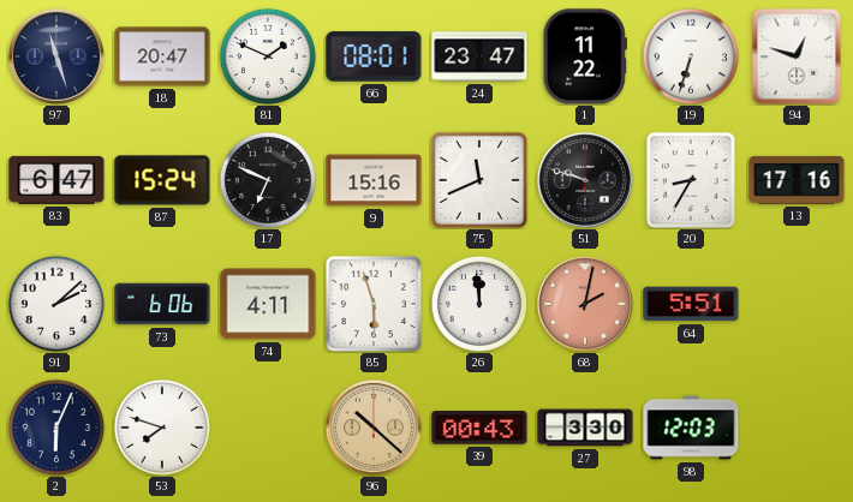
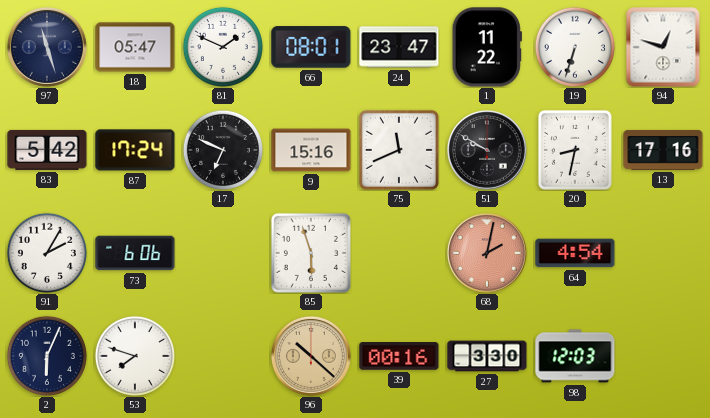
18: 20:47 -> 05:47
83: 6:47 -> 5:42
87: 15:24 -> 17:24
51: 9:48 -> 9:50
20: 8:35 -> 8:32
91: 2:08 -> 2:05
74: 4:11 -> none
26: 11:59 -> none
64: 5:51 -> 4:54
39: 00:43 -> 00:16
